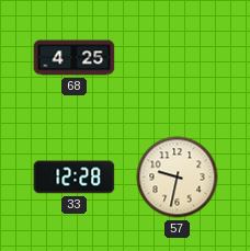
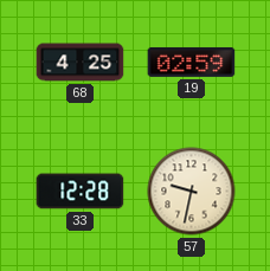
19: none -> 02:59
